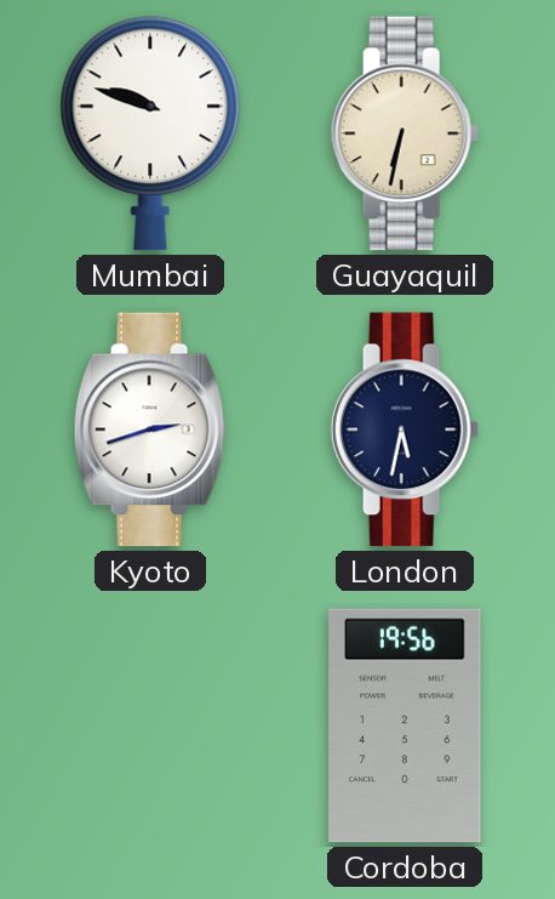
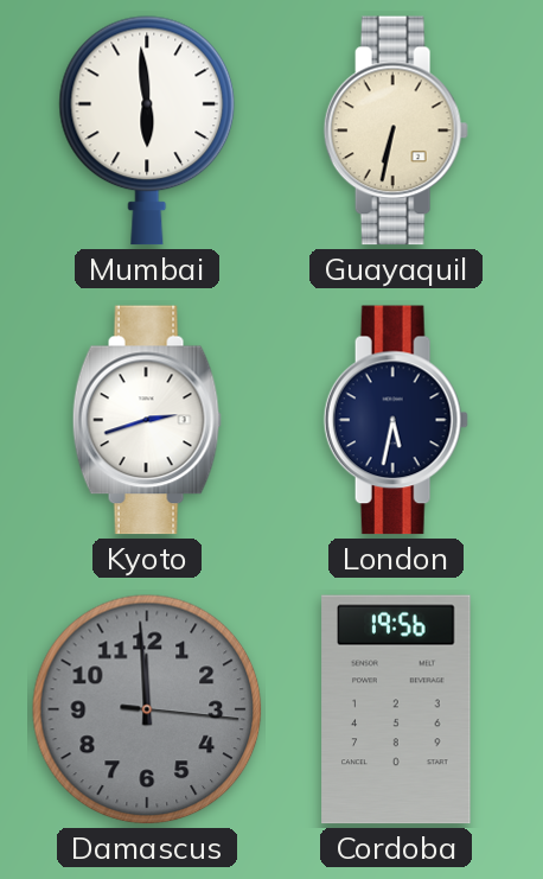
Mumbai: 9:48 -> 5:59
Damascus: none -> 11:59
